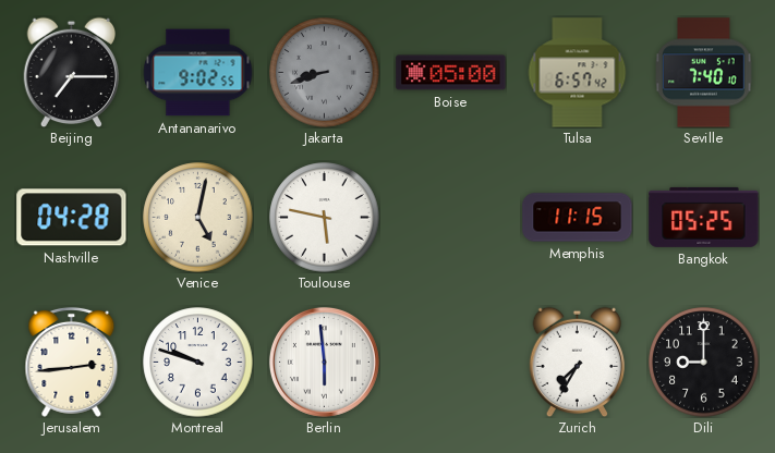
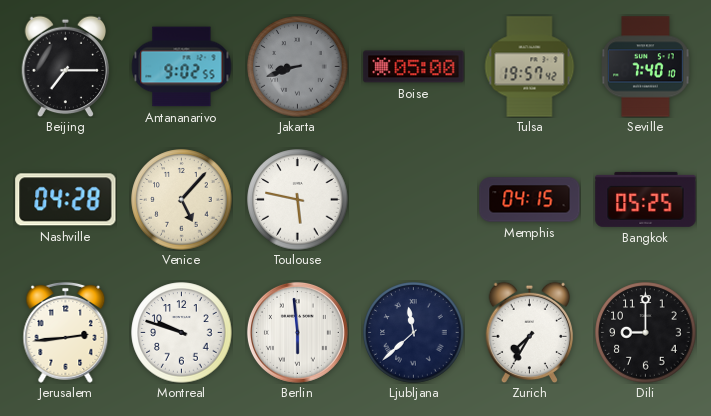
Tulsa: 6:57 -> 19:57
Venice: 5:02 -> 5:07
Memphis: 11:15 -> 04:15
Ljubljana: none -> 11:38
